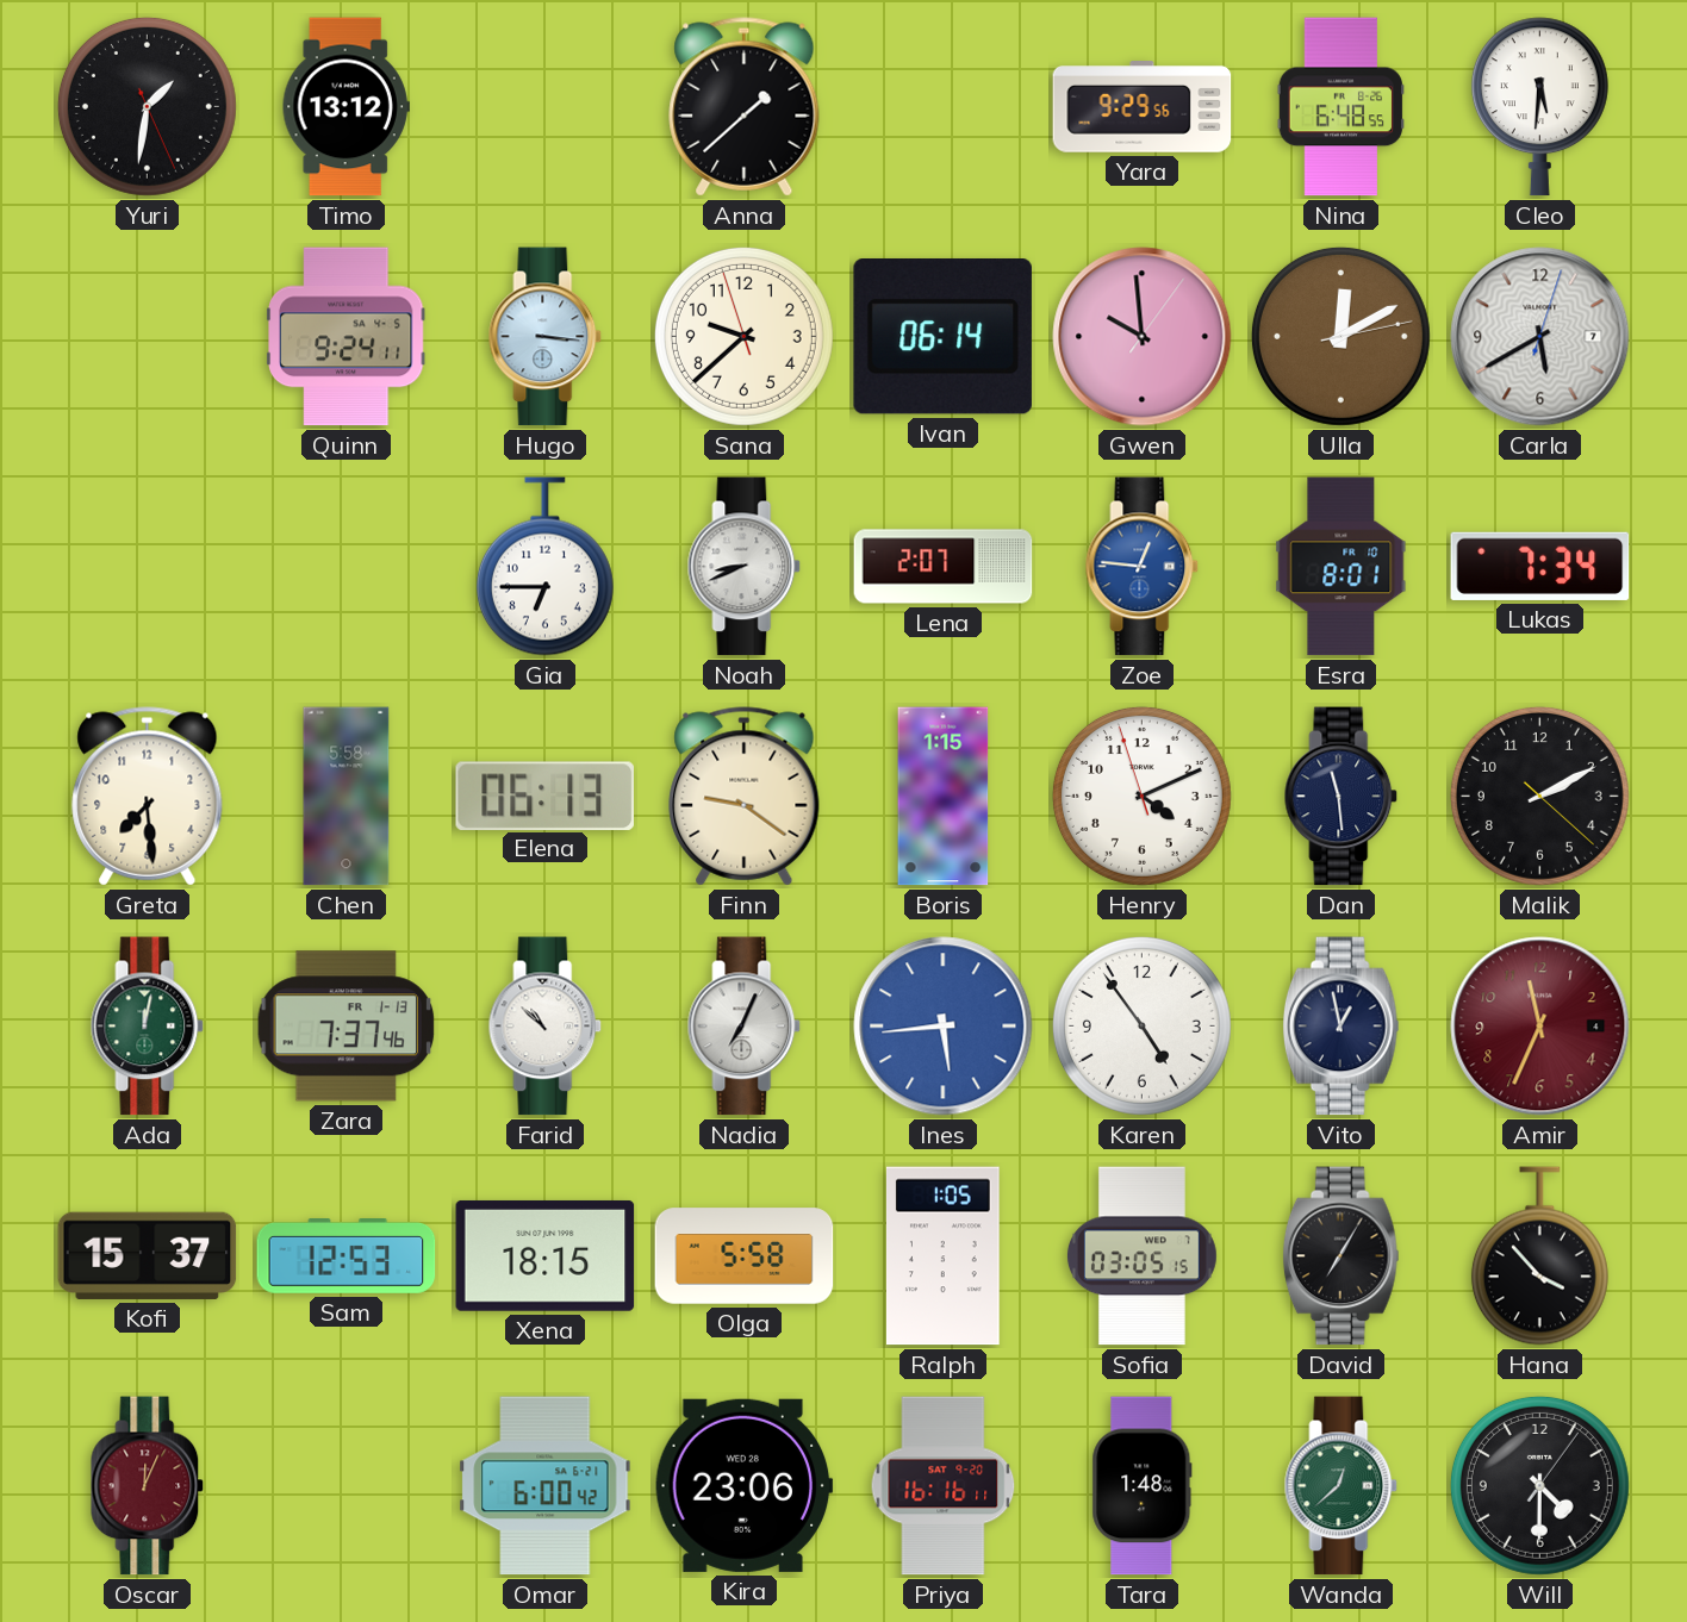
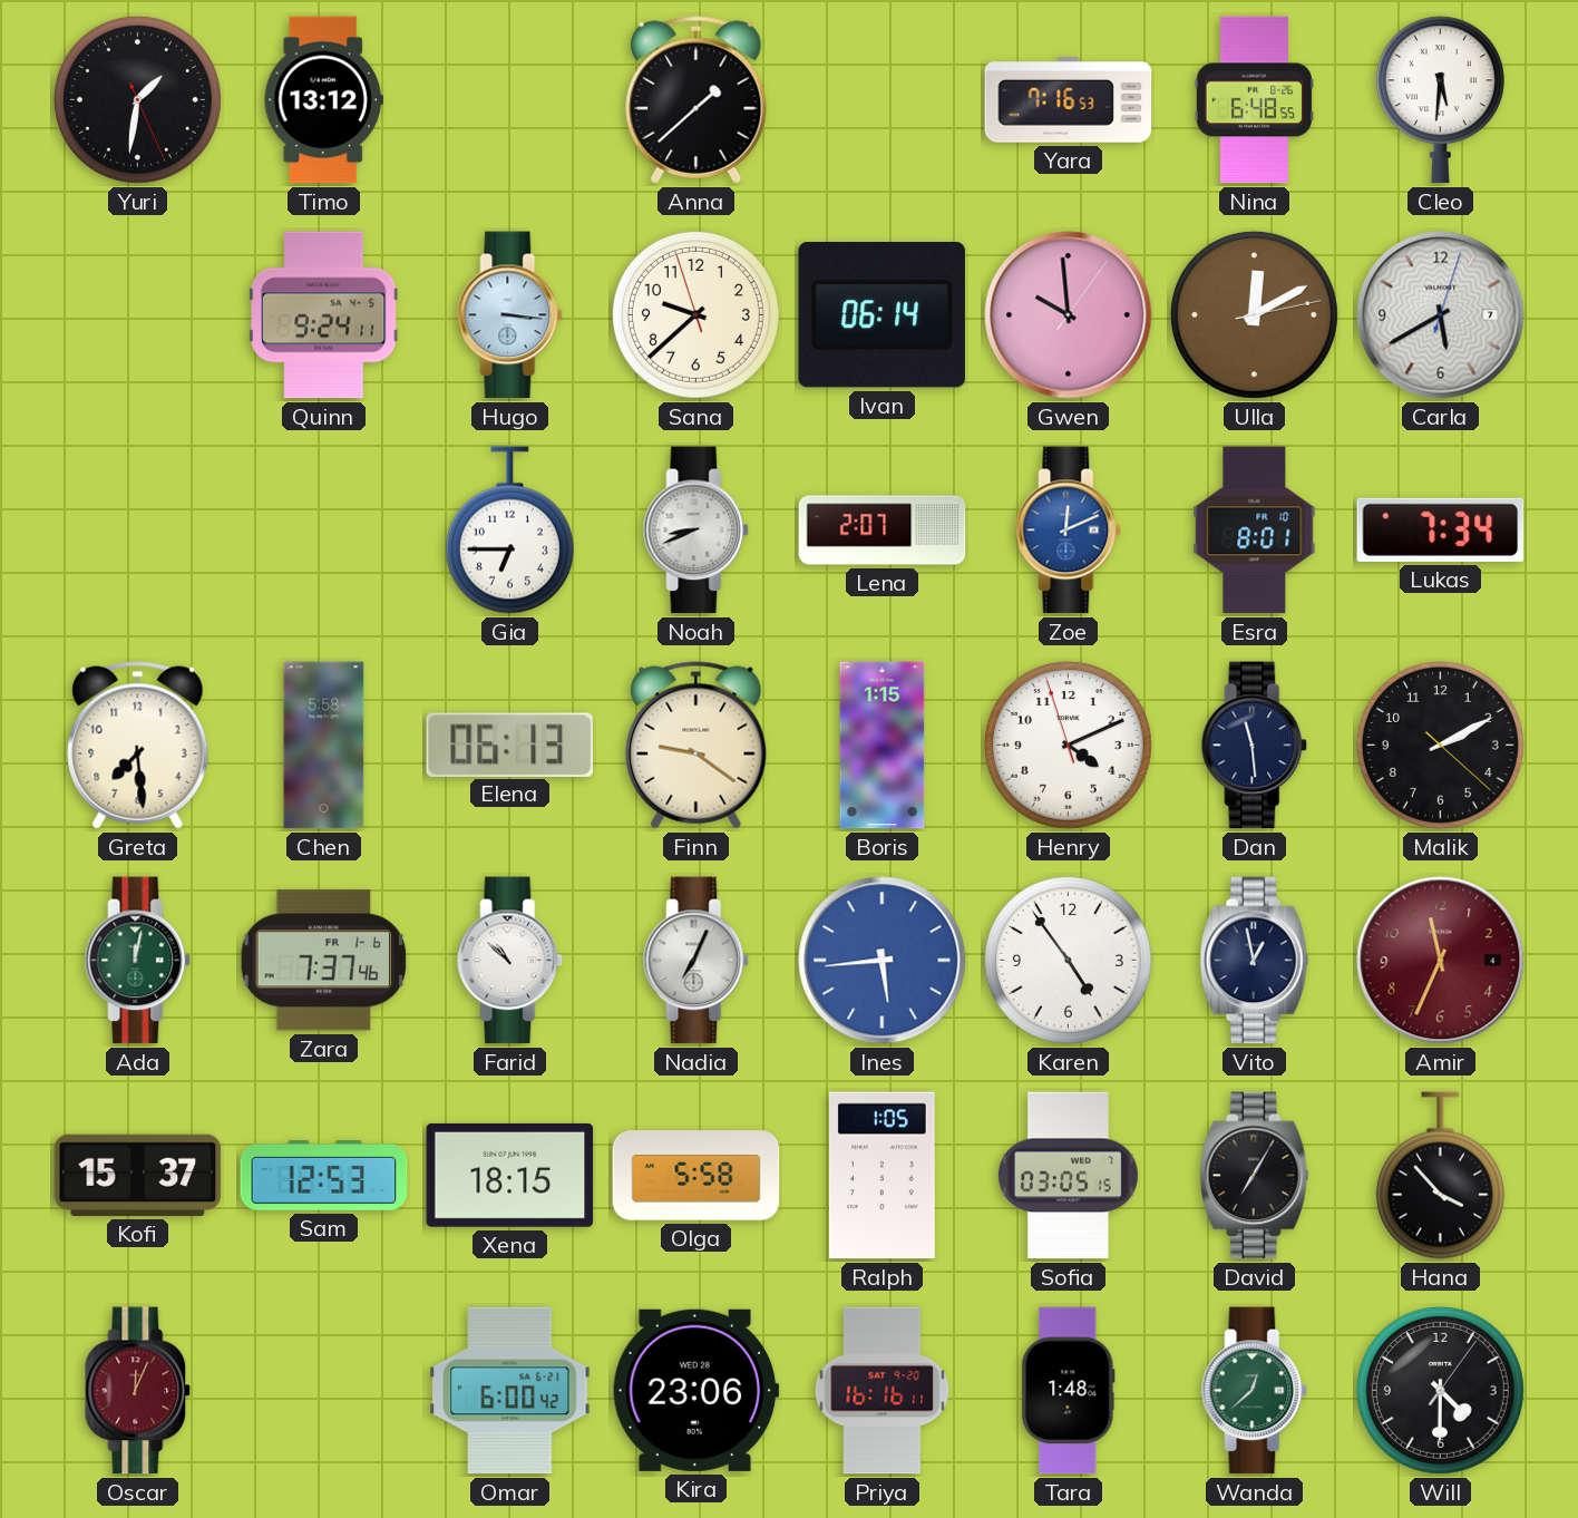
Yara: 9:29 -> 7:16
Zoe: 12:46 -> 12:11
Zara date: FR 1-13 -> FR 1-6
